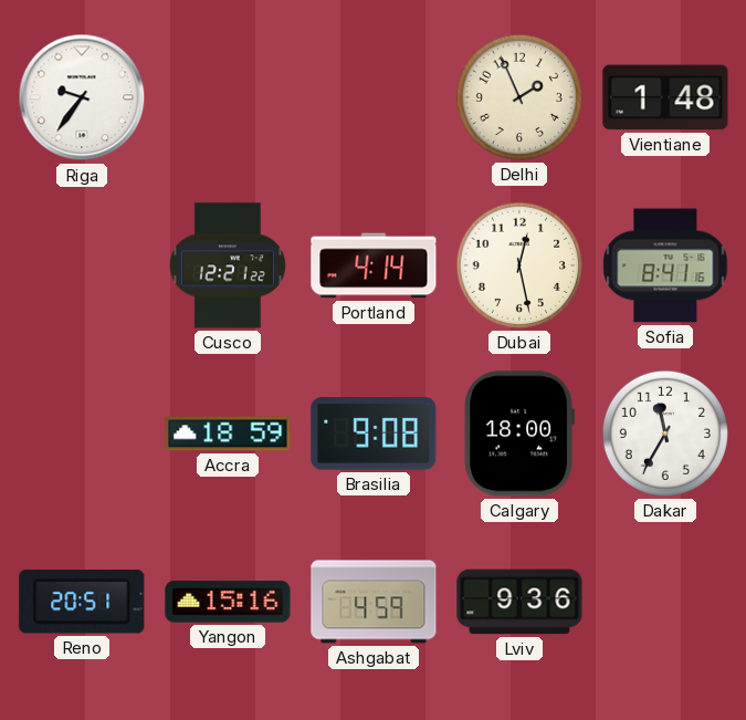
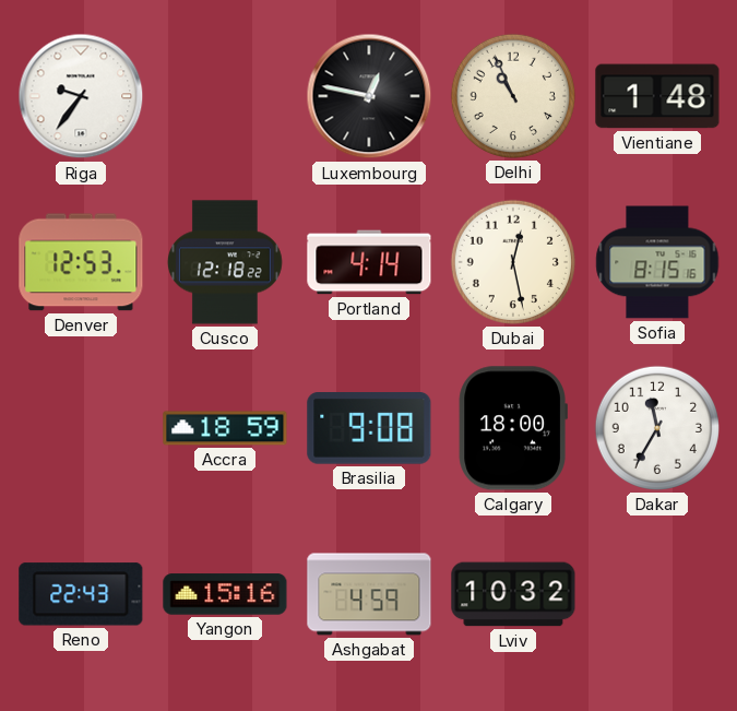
Luxembourg: none -> 12:47
Delhi: 1:56 -> 10:56
Denver: none -> 12:53
Cusco: 12:21 -> 12:18
Sofia: 8:41 -> 8:15
Reno: 20:51 -> 22:43
Lviv: 9:36 -> 10:32
